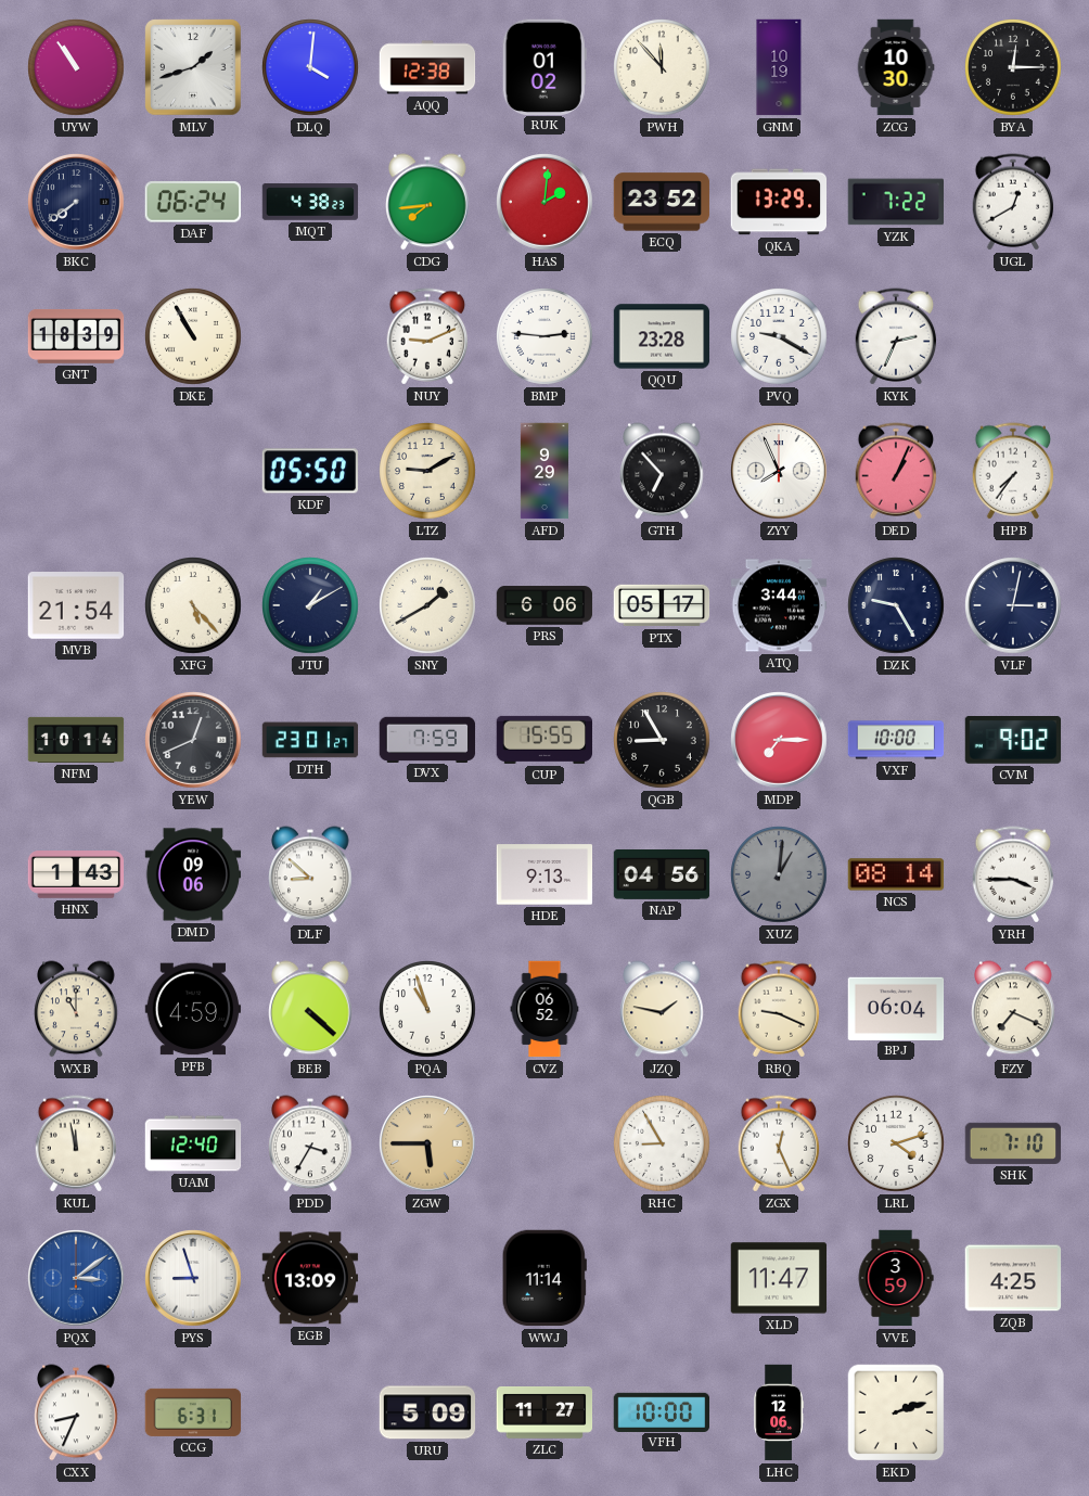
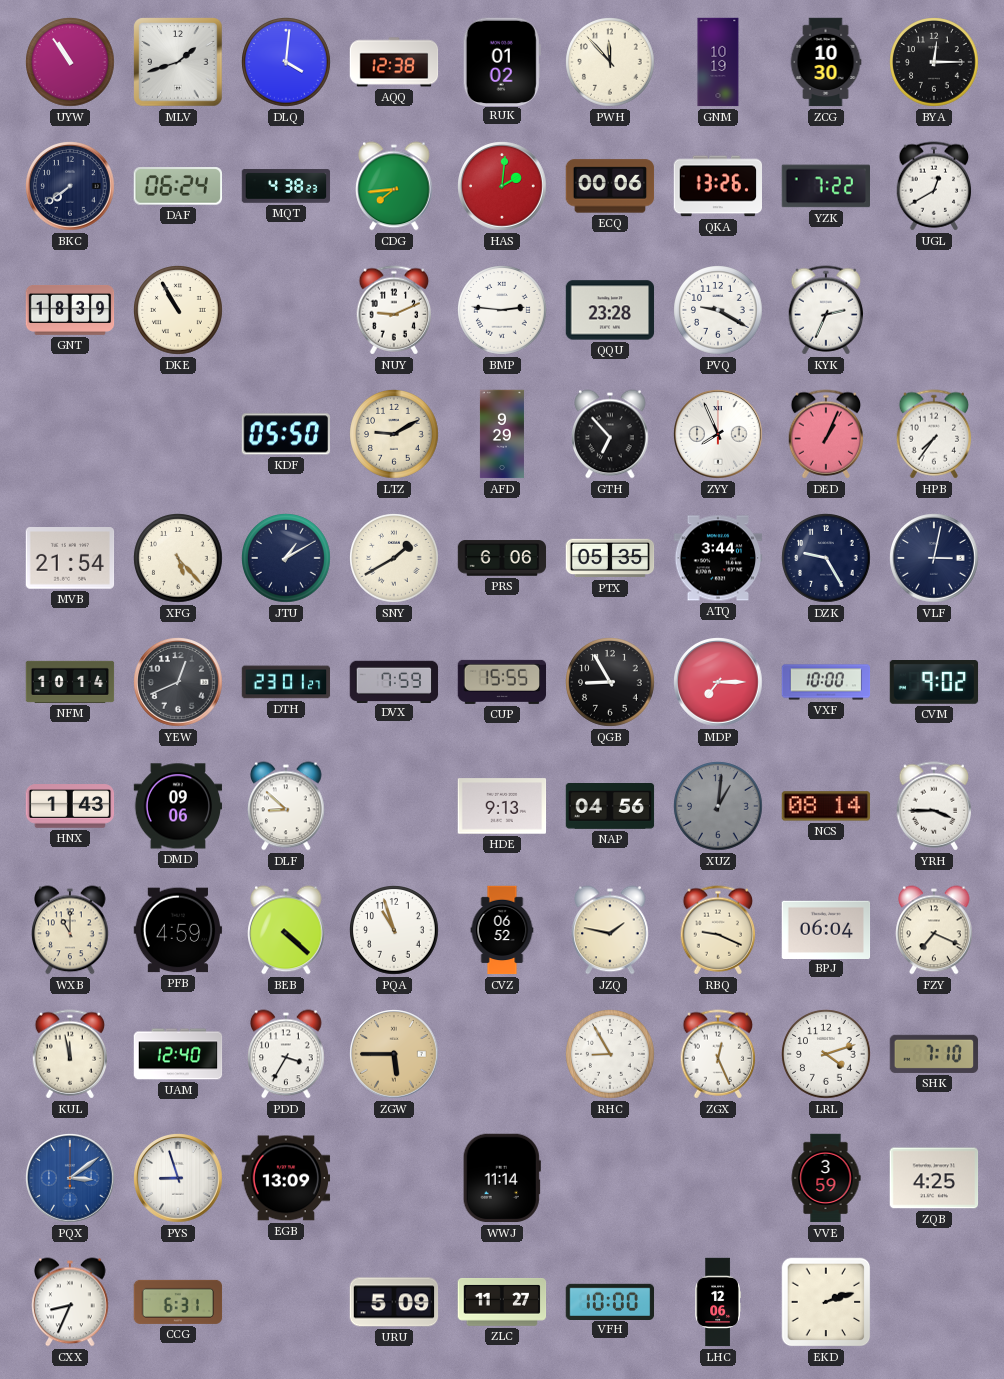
ECQ: 23:52 -> 00:06
QKA: 13:29 -> 13:26
PTX: 05:17 -> 05:35
XLD: 11:47 -> none
